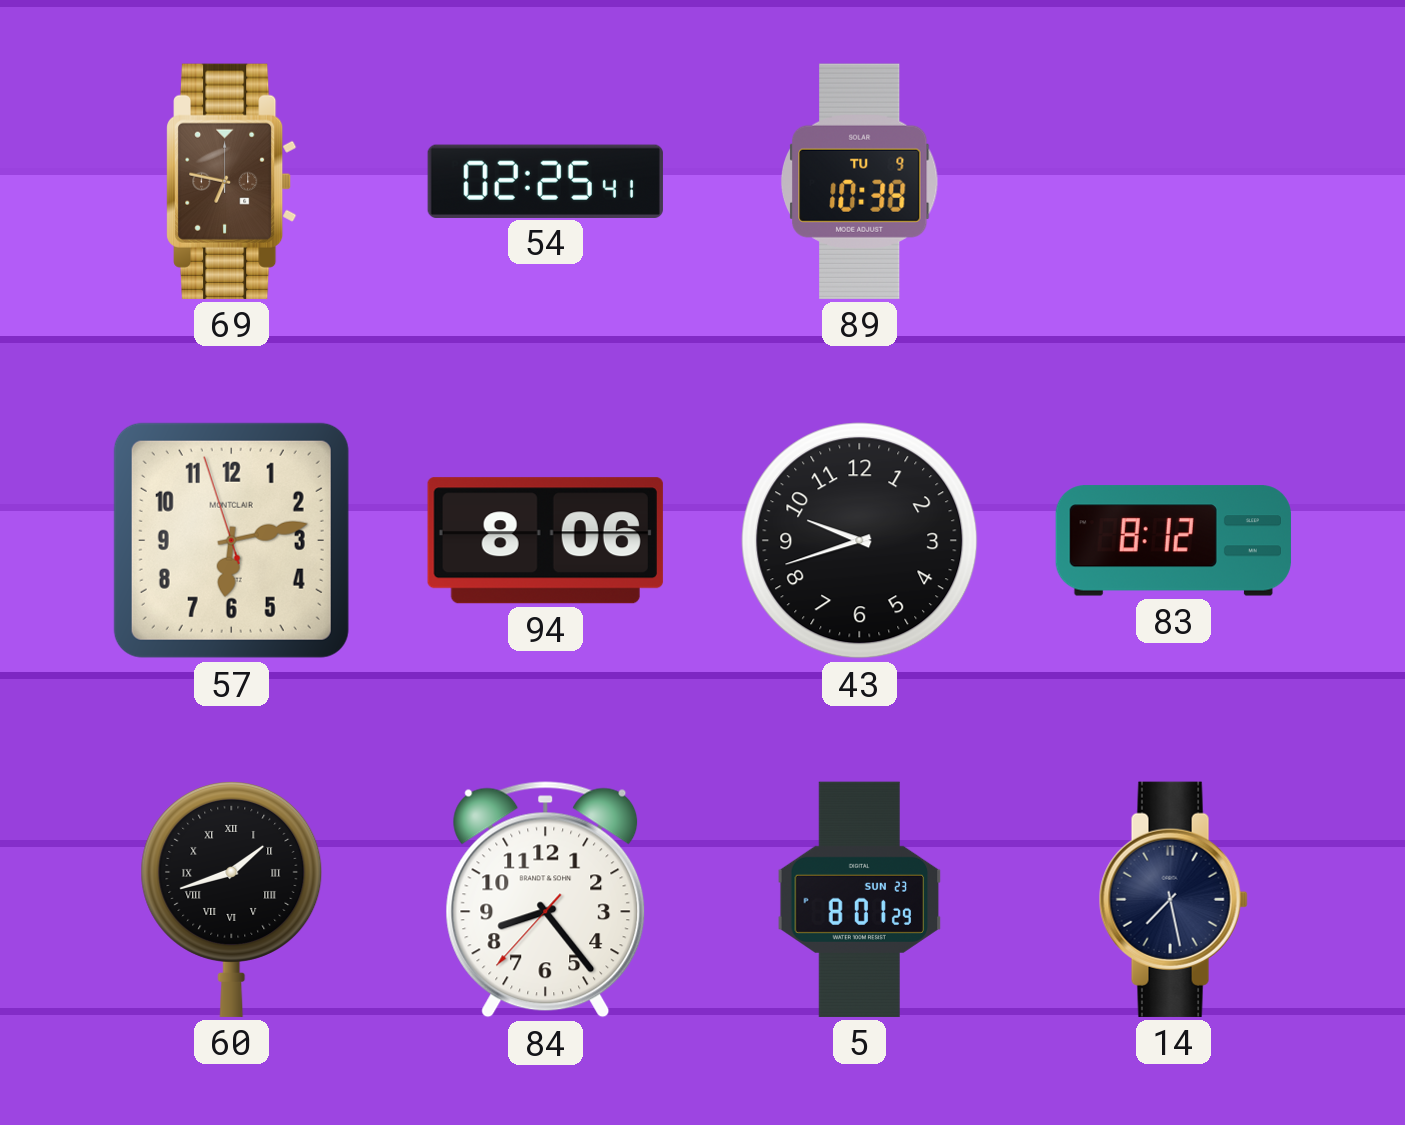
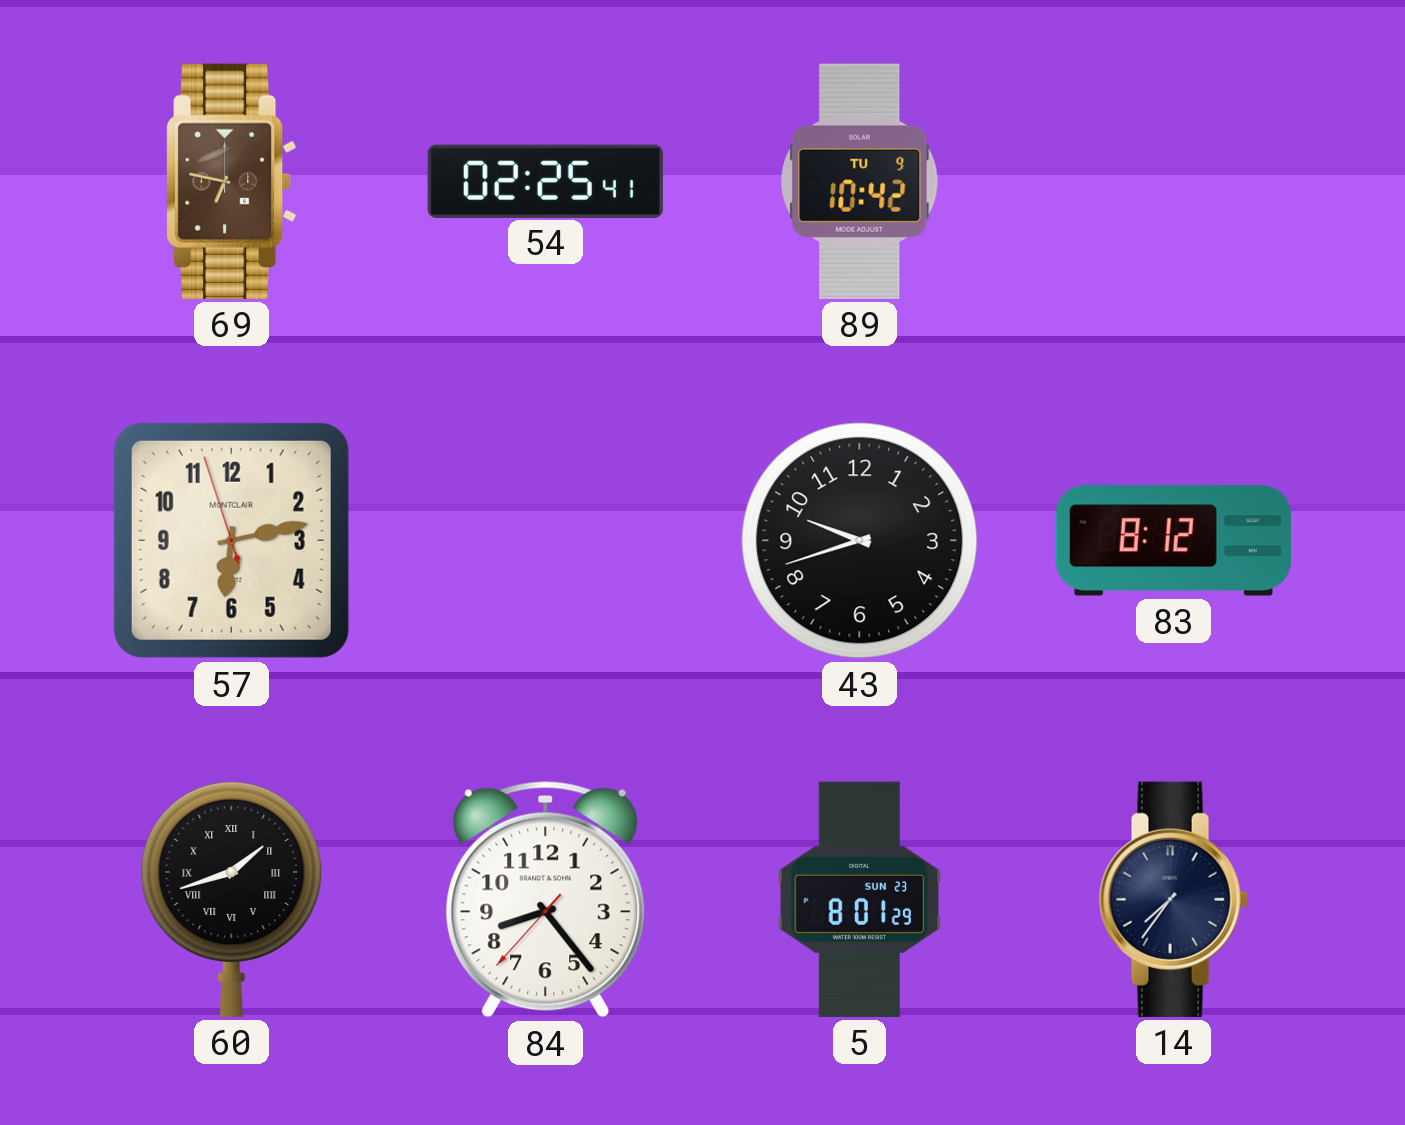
89: 10:38 -> 10:42
94: 8:06 -> none
14: 7:28 -> 7:36
